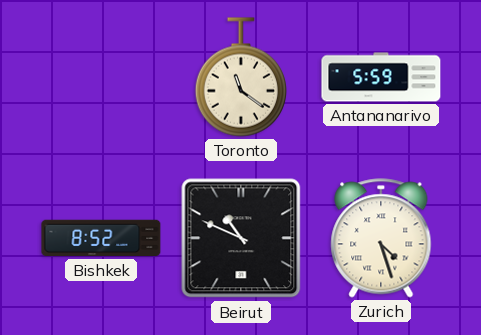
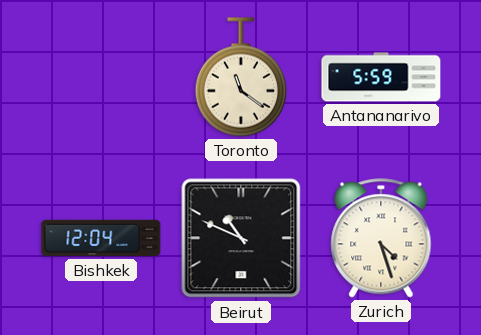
Bishkek: 8:52 -> 12:04
